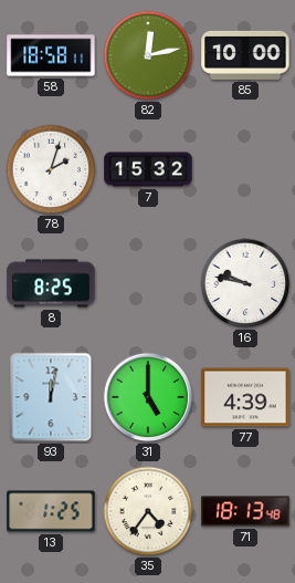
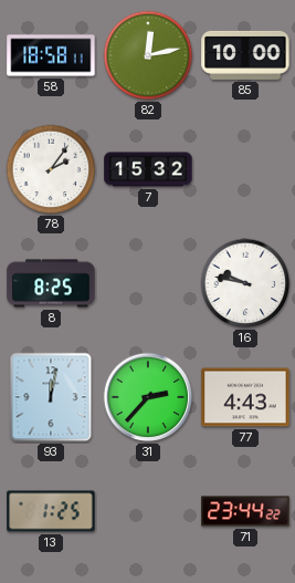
78: 2:03 -> 2:06
31: 5:00 -> 2:37
77: 4:39 -> 4:43
35: 4:36 -> none
71: 18:13 -> 23:44
